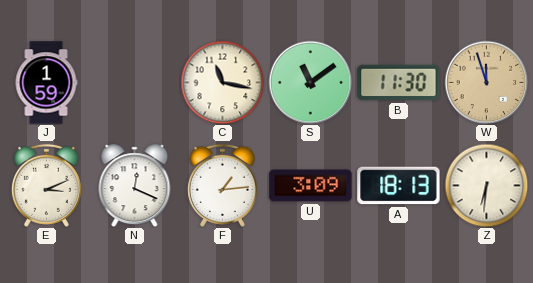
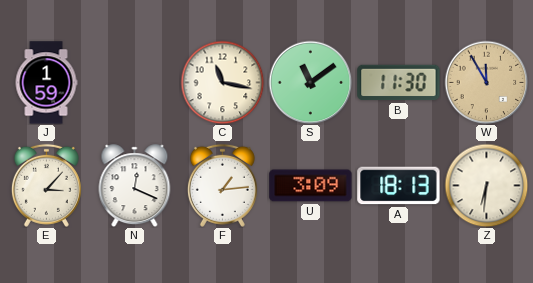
W: 11:57 -> 11:55
E: 3:11 -> 3:07
